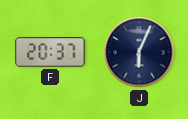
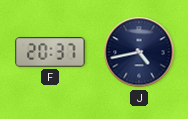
J: 6:04 -> 4:43
